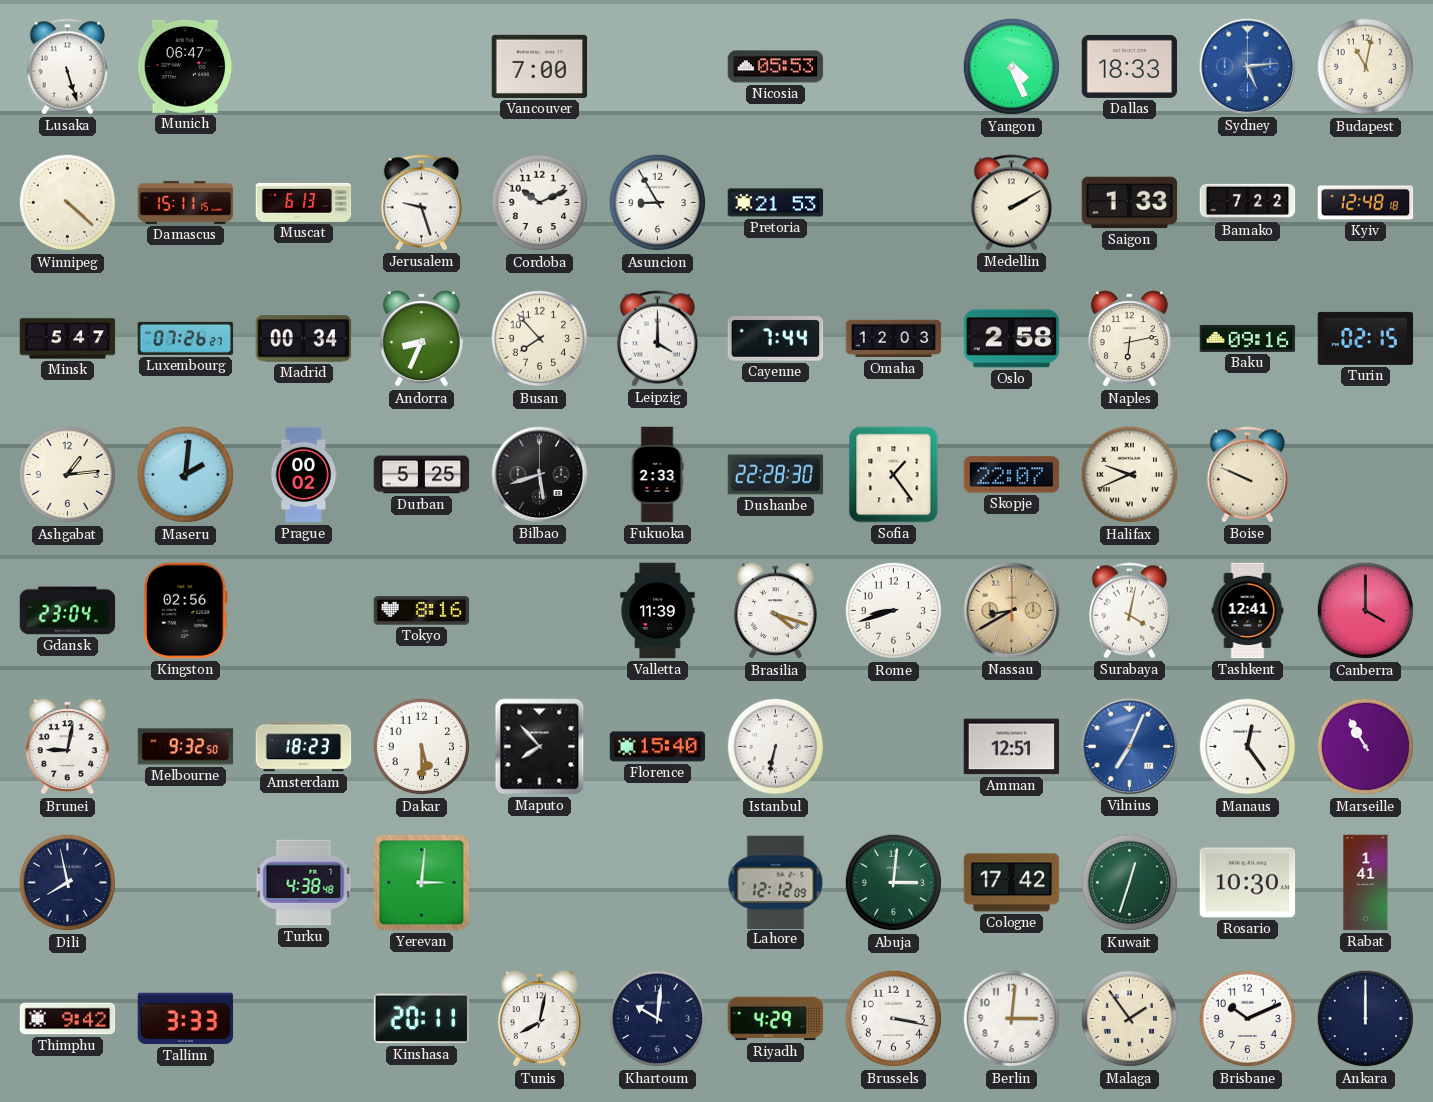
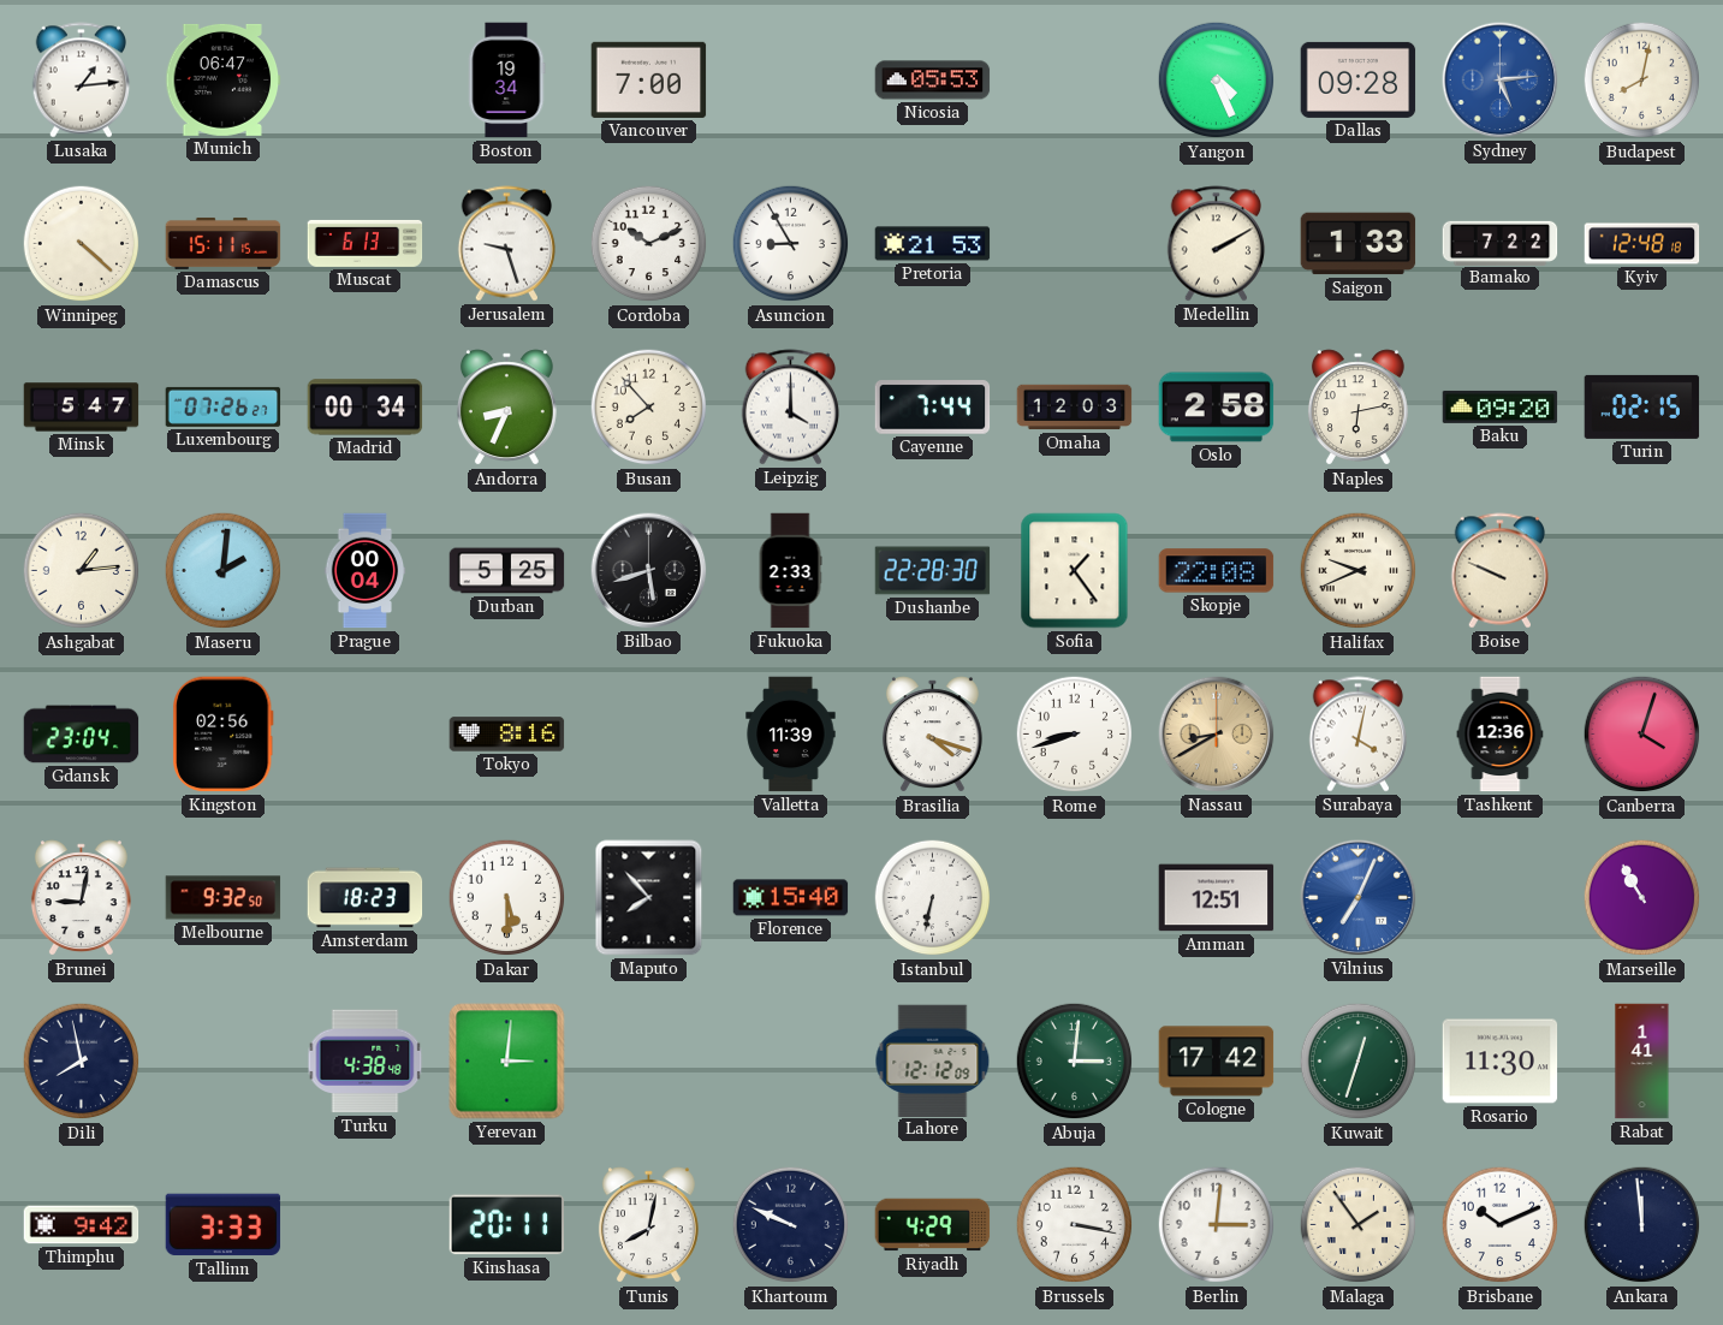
Lusaka: 5:27 -> 1:14
Boston: none -> 19:34
Dallas: 18:33 -> 09:28
Budapest: 11:02 -> 8:02
Baku: 09:16 -> 09:20
Prague: 00:02 -> 00:04
Skopje: 22:07 -> 22:08
Tashkent: 12:41 -> 12:36
Canberra: 4:00 -> 4:03
Manaus: 12:24 -> none
Rosario: 10:30 -> 11:30
Khartoum: 10:01 -> 9:49
Ankara: 12:00 -> 11:59
